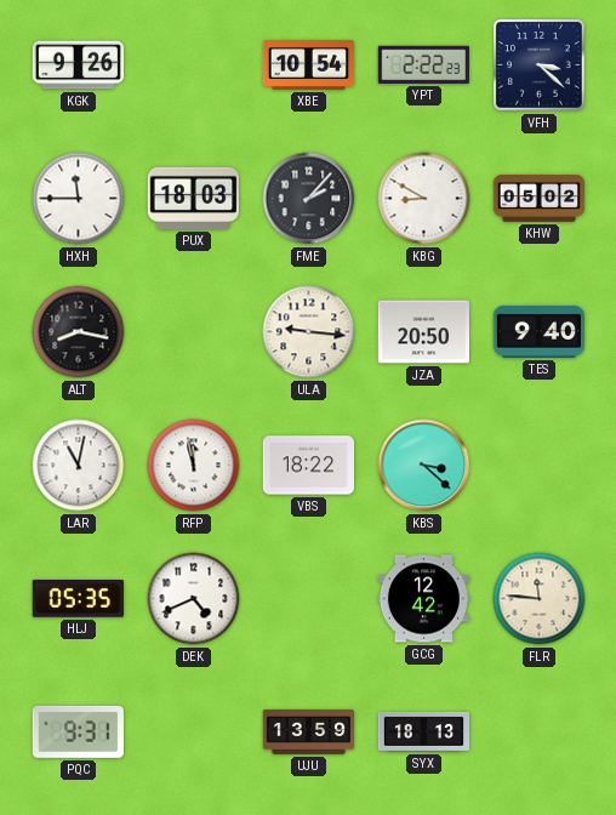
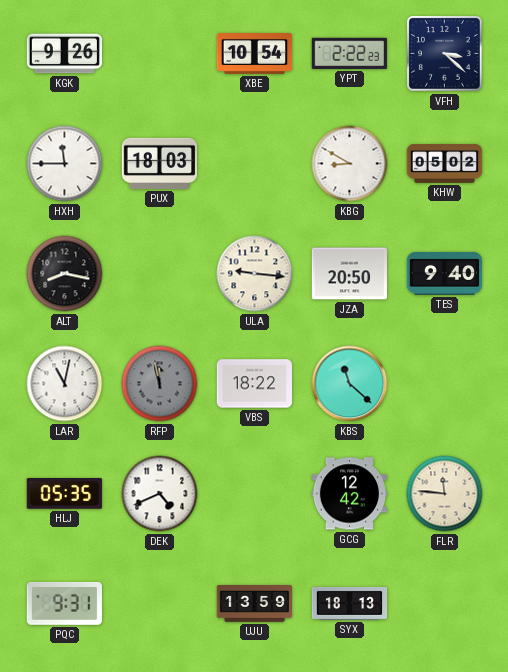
FME: 2:07 -> none
RFP dial: white -> grey
KBS: 3:22 -> 11:22
